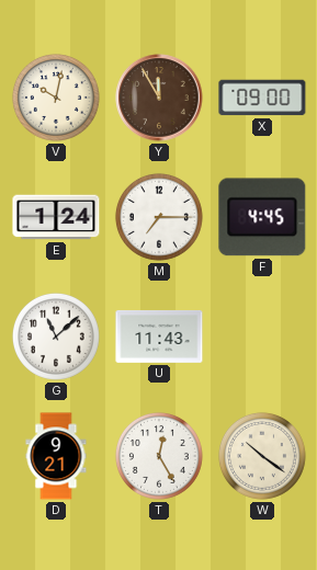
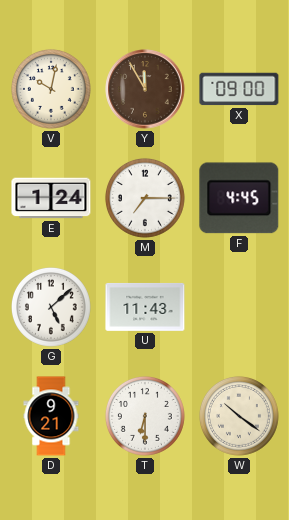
G: 11:08 -> 5:08
T: 12:25 -> 6:30
